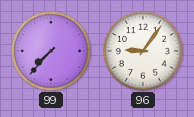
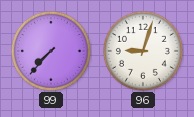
96: 9:06 -> 9:03
